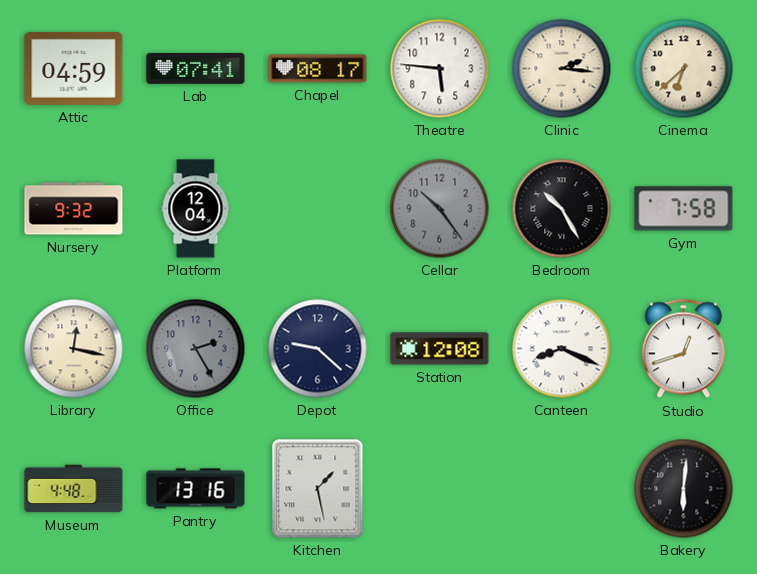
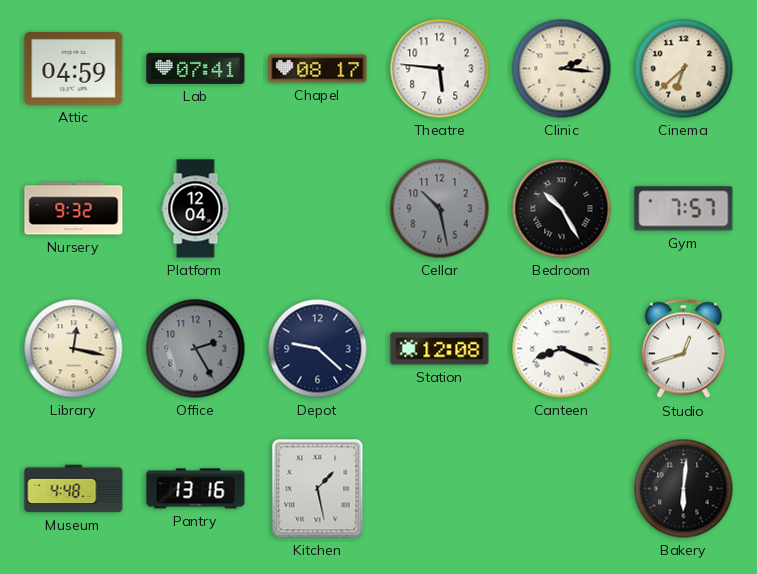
Cellar: 10:24 -> 10:28
Gym: 7:58 -> 7:57
